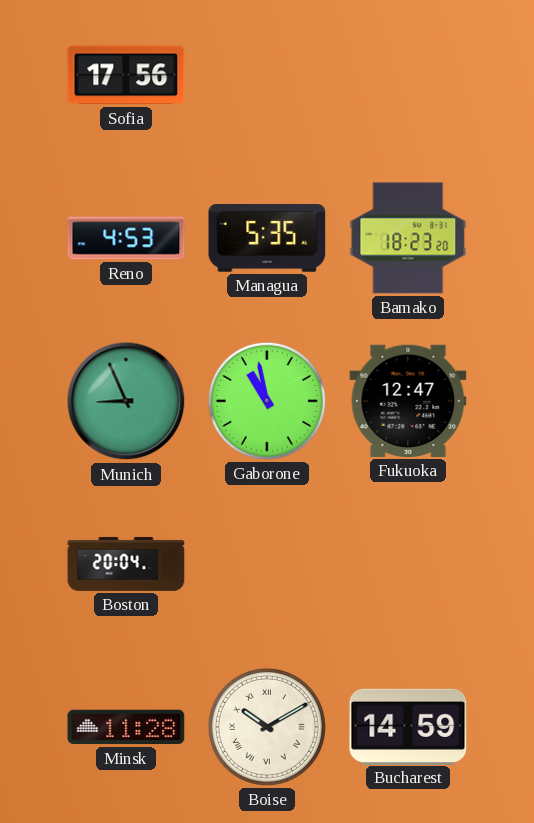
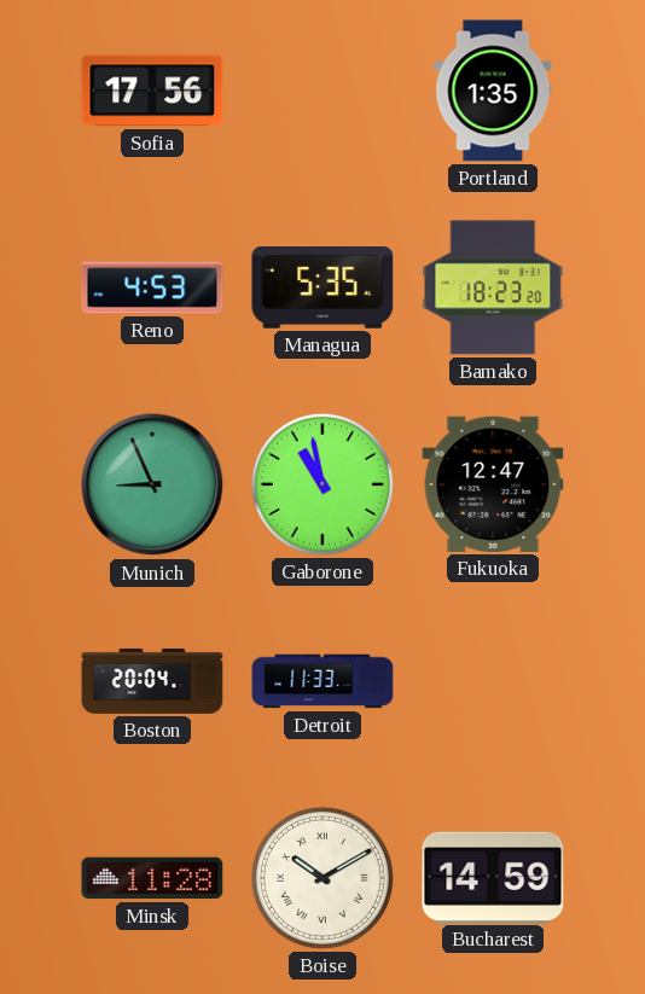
Portland: none -> 1:35
Detroit: none -> 11:33
